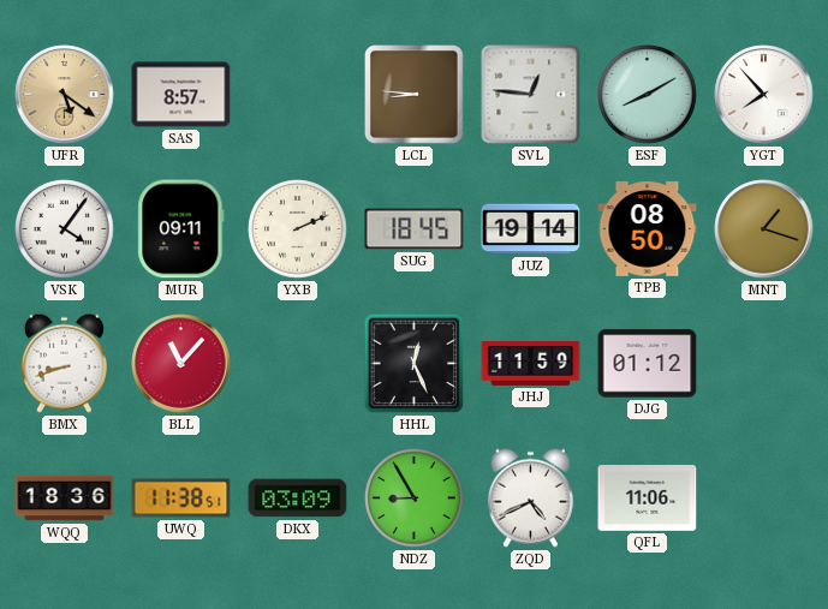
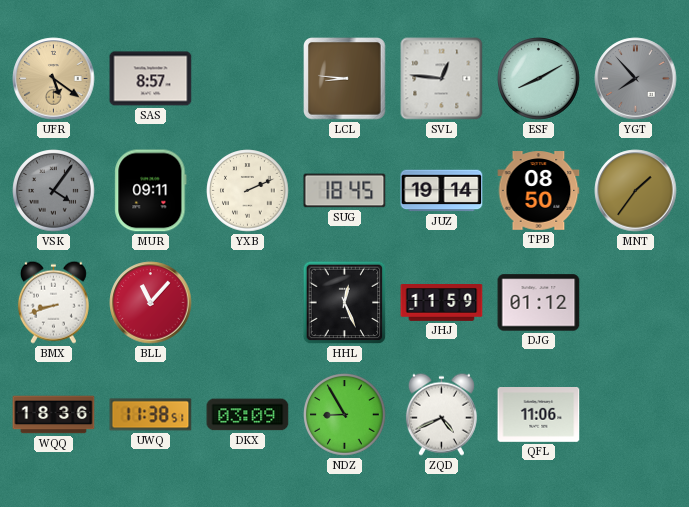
YGT dial: white -> grey
VSK dial: white -> grey
MNT: 1:18 -> 1:36
